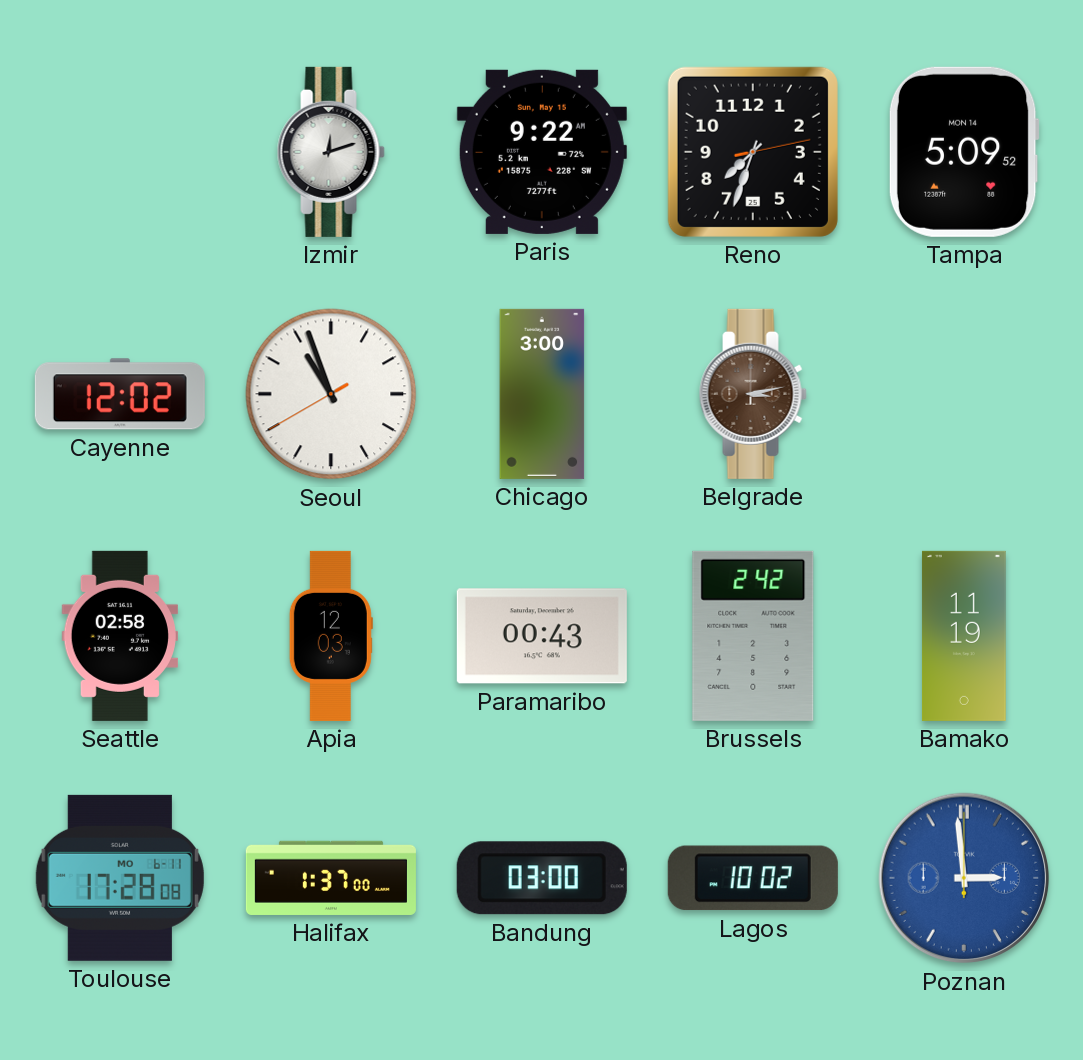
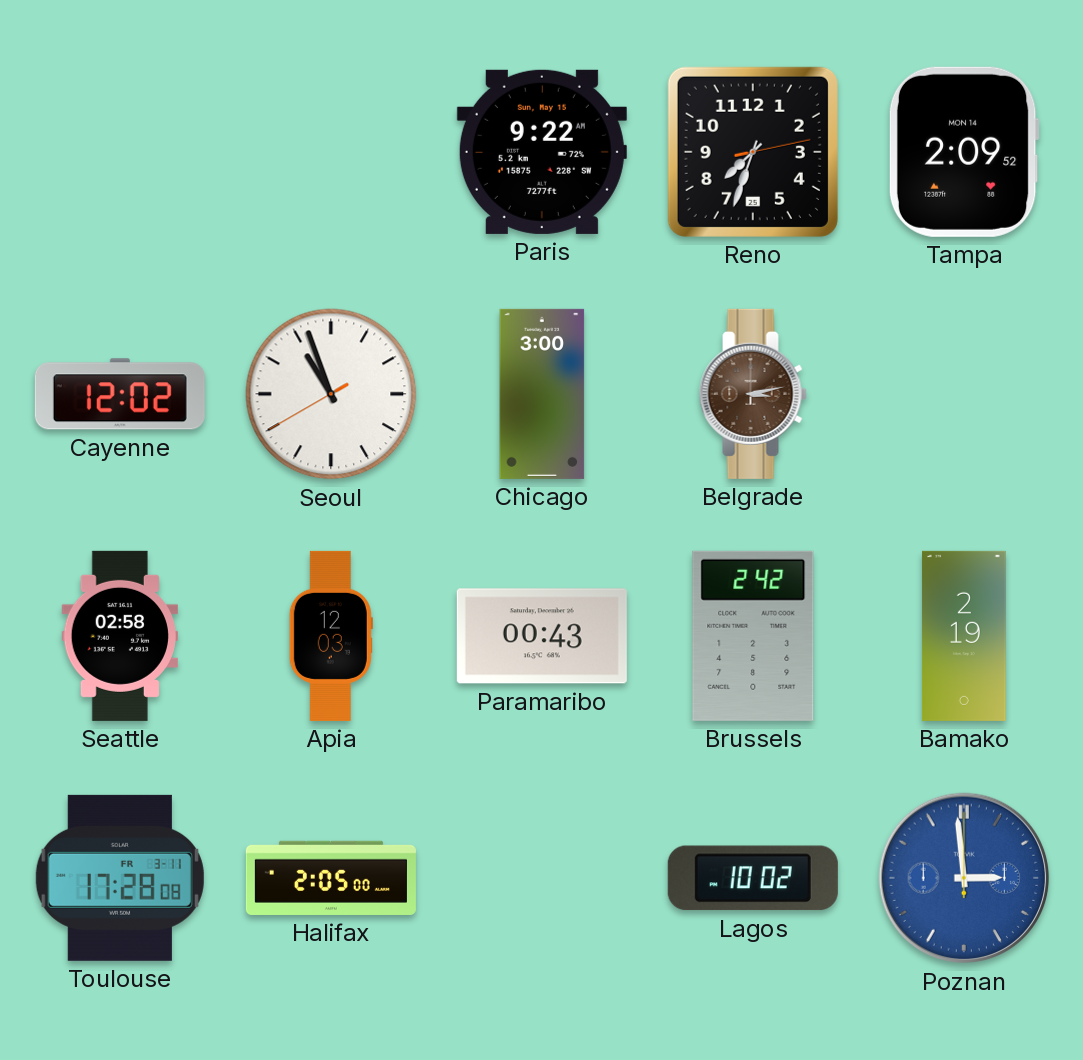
Izmir: 12:12 -> none
Tampa: 5:09 -> 2:09
Bamako: 11:19 -> 2:19
Toulouse date: MO 6-11 -> FR 3-11
Halifax: 1:37 -> 2:05
Bandung: 03:00 -> none
